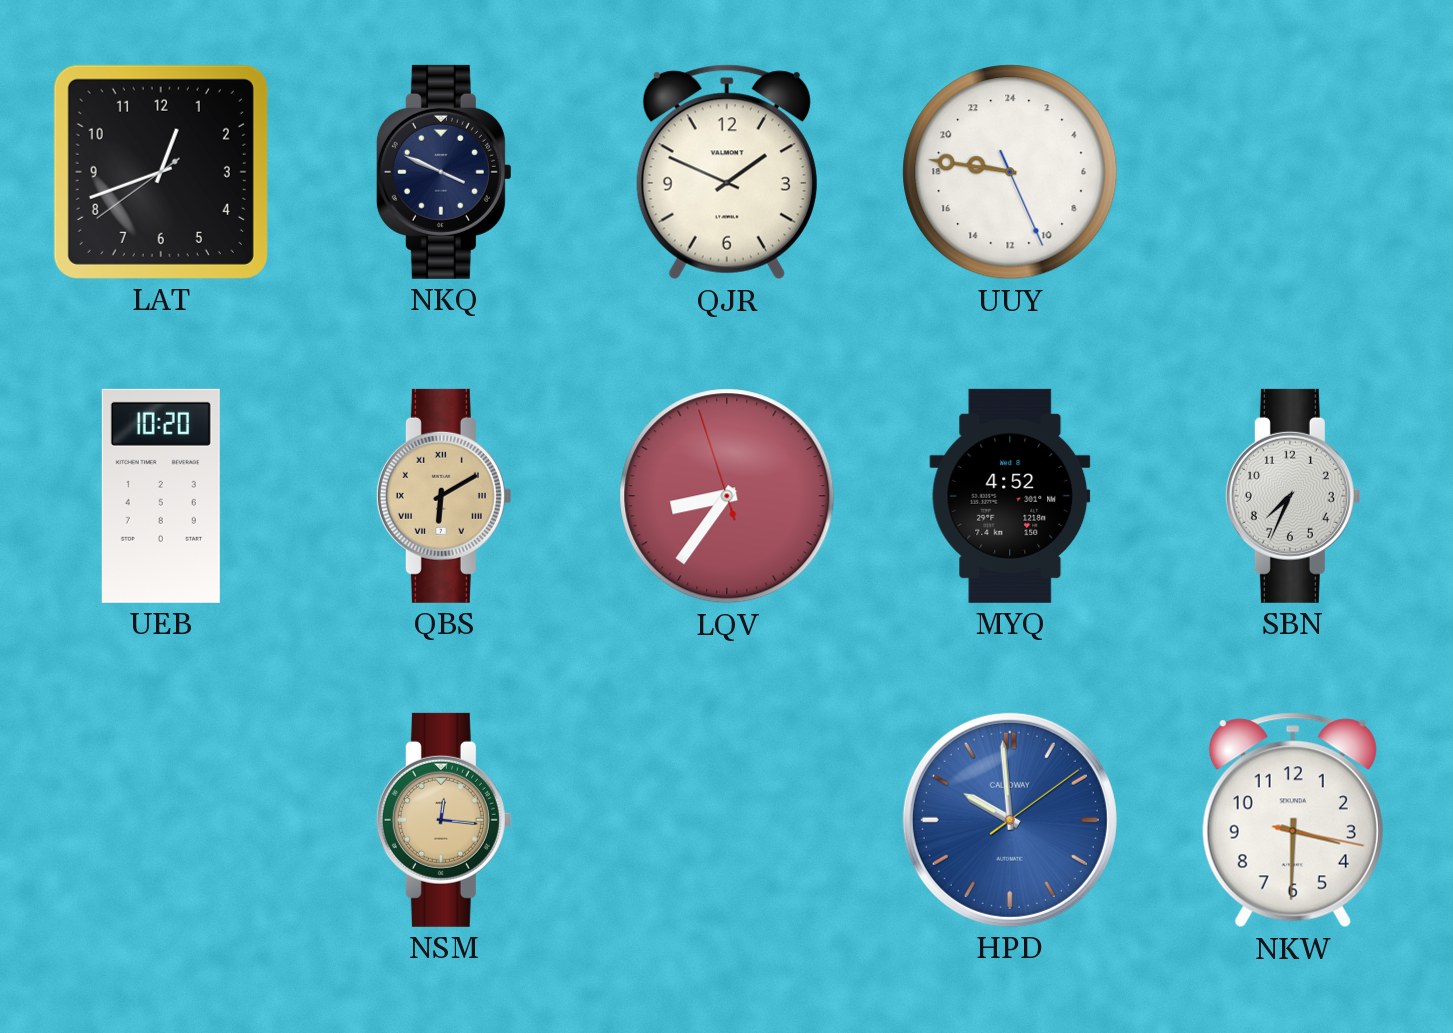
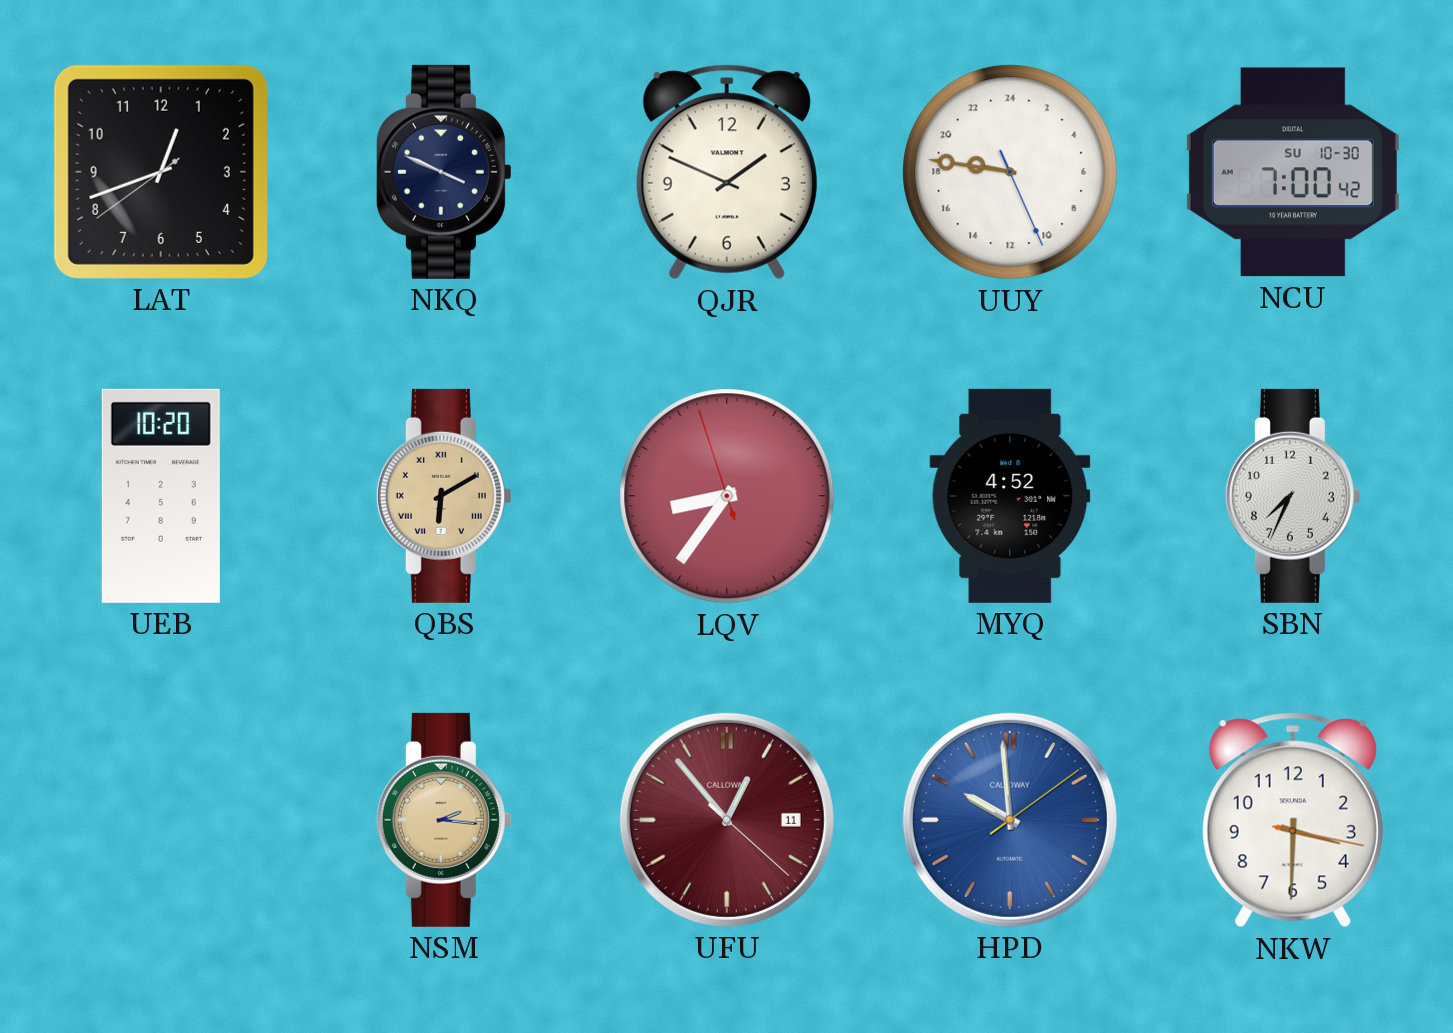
NCU: none -> 7:00
NSM: 12:16 -> 2:16
UFU: none -> 12:53
